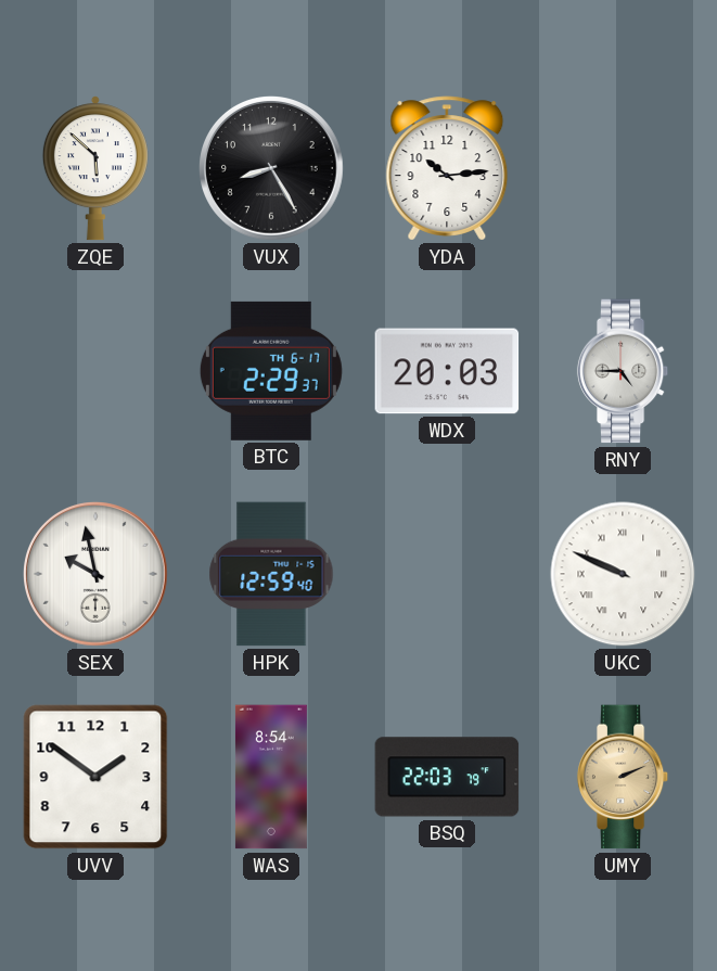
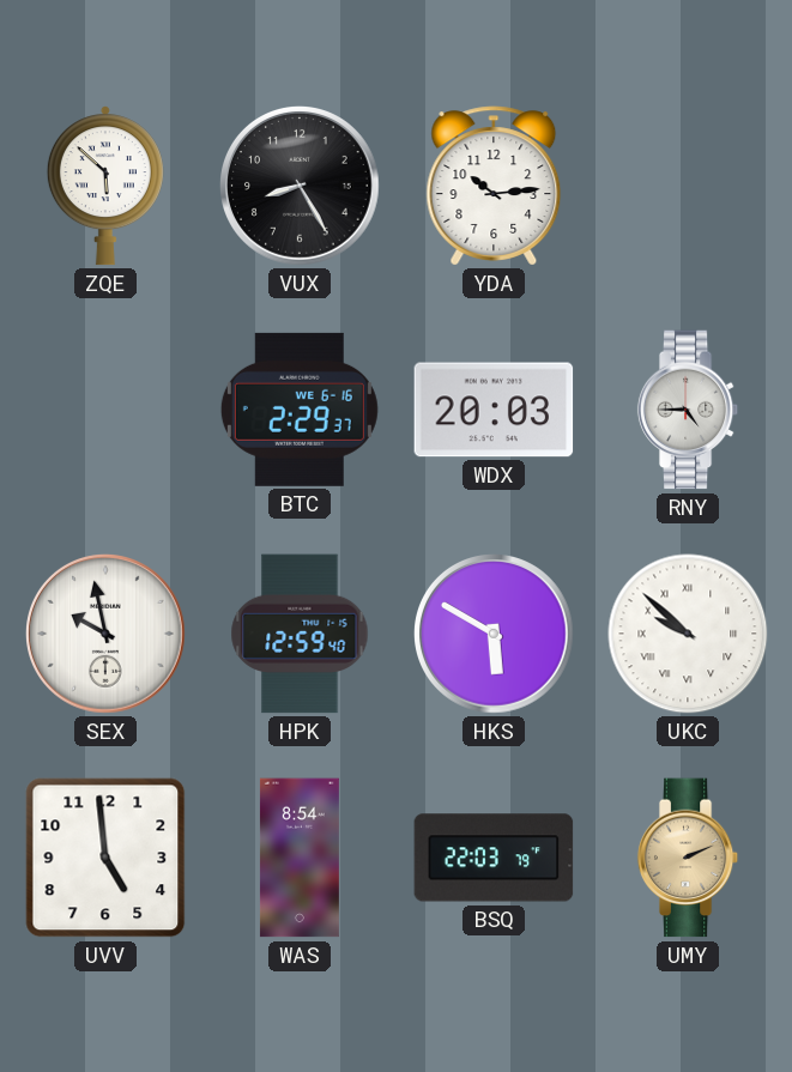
BTC date: TH 6-17 -> WE 6-16
HKS: none -> 5:50
UKC: 9:49 -> 9:52
UVV: 1:51 -> 4:59
